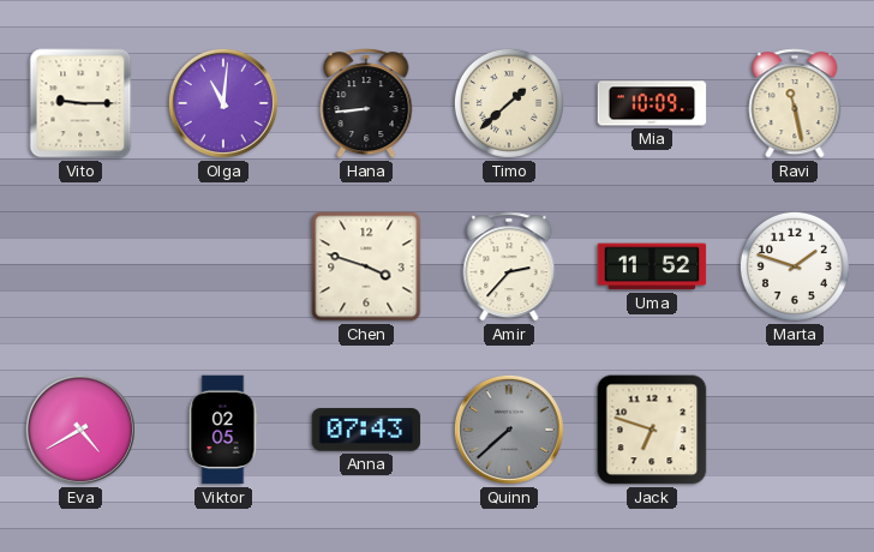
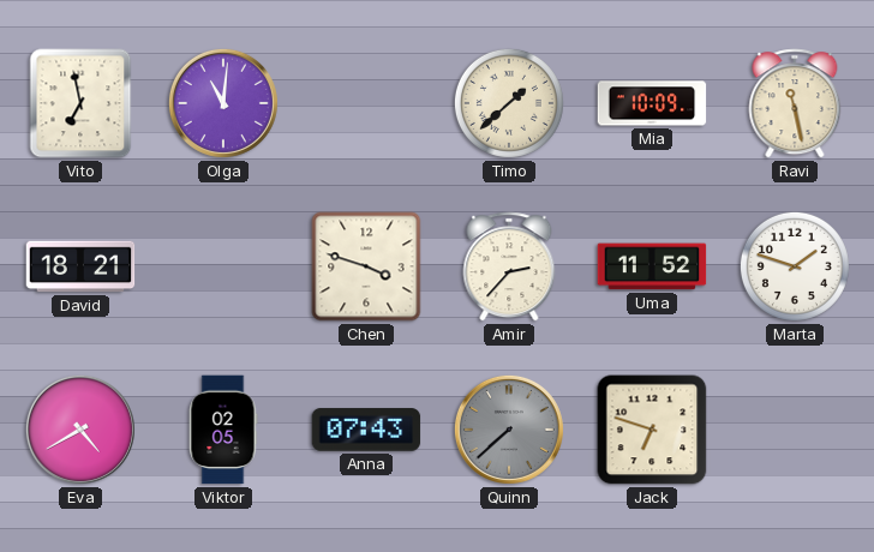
Vito: 9:15 -> 6:58
Hana: 8:44 -> none
David: none -> 18:21
